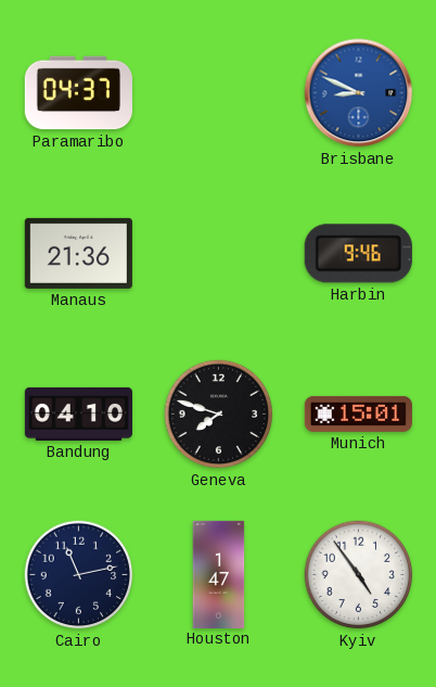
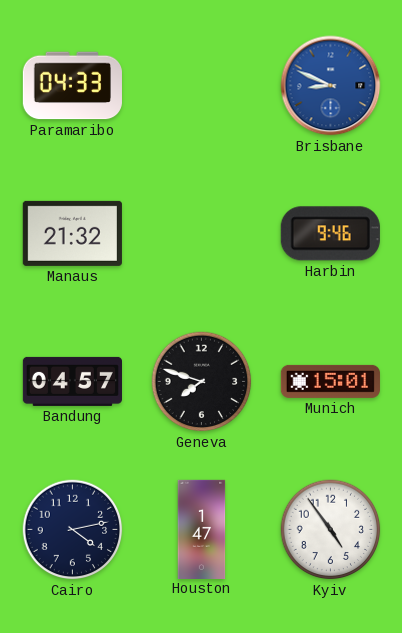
Paramaribo: 04:37 -> 04:33
Manaus: 21:36 -> 21:32
Bandung: 04:10 -> 04:57
Cairo: 11:13 -> 4:13
